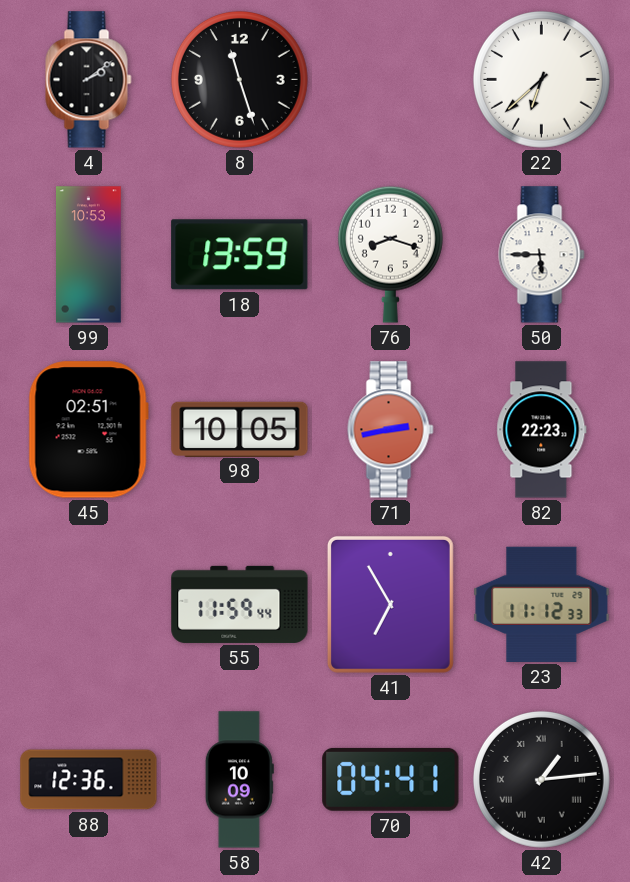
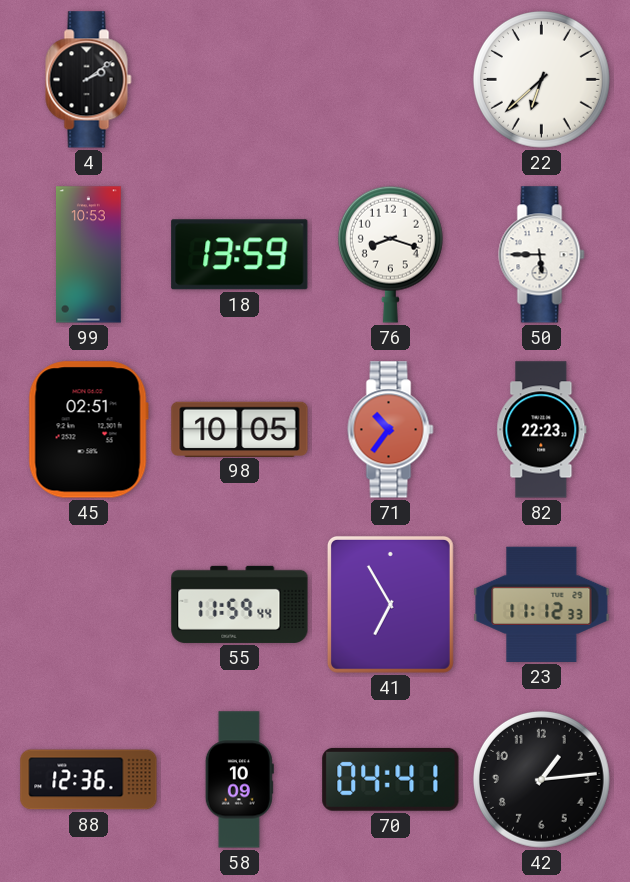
8: 11:27 -> none
71: 2:43 -> 10:36
42 numerals: Roman -> Arabic
